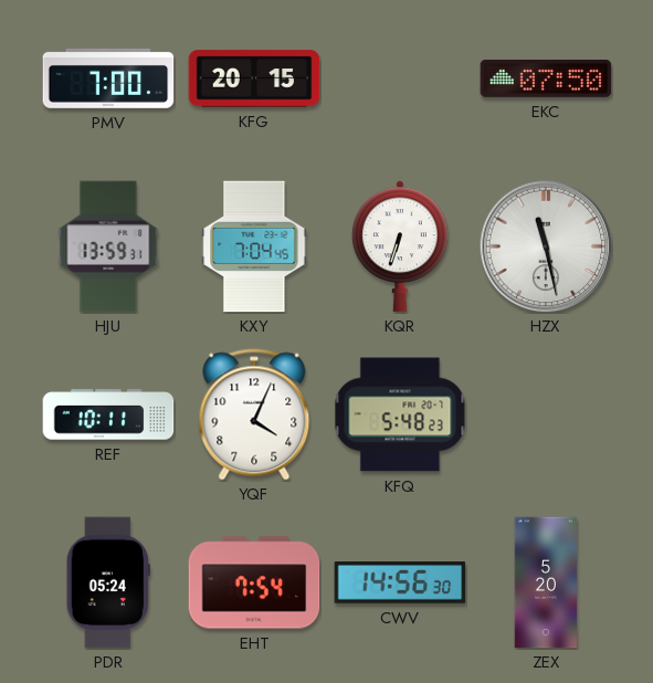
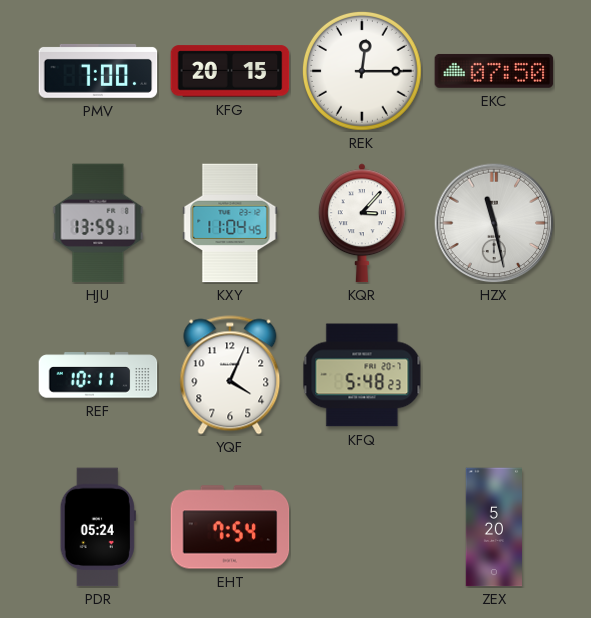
REK: none -> 12:15
KXY: 7:04 -> 11:04
KQR: 6:33 -> 3:07
CWV: 14:56 -> none
